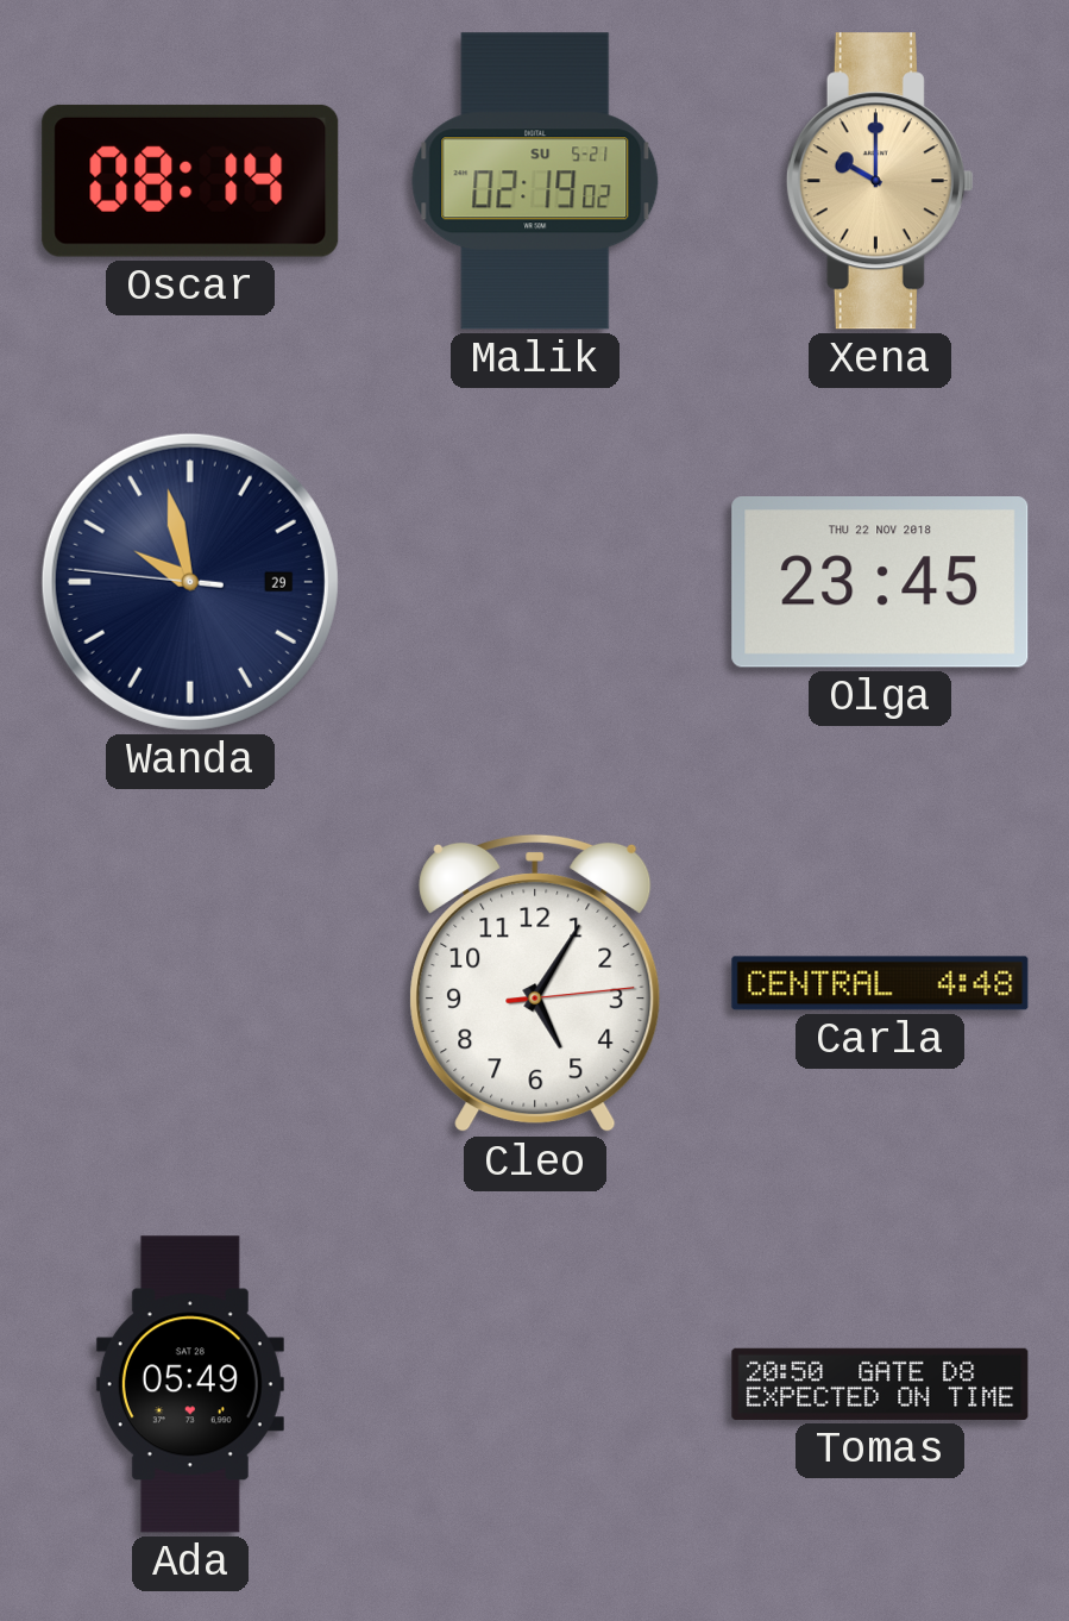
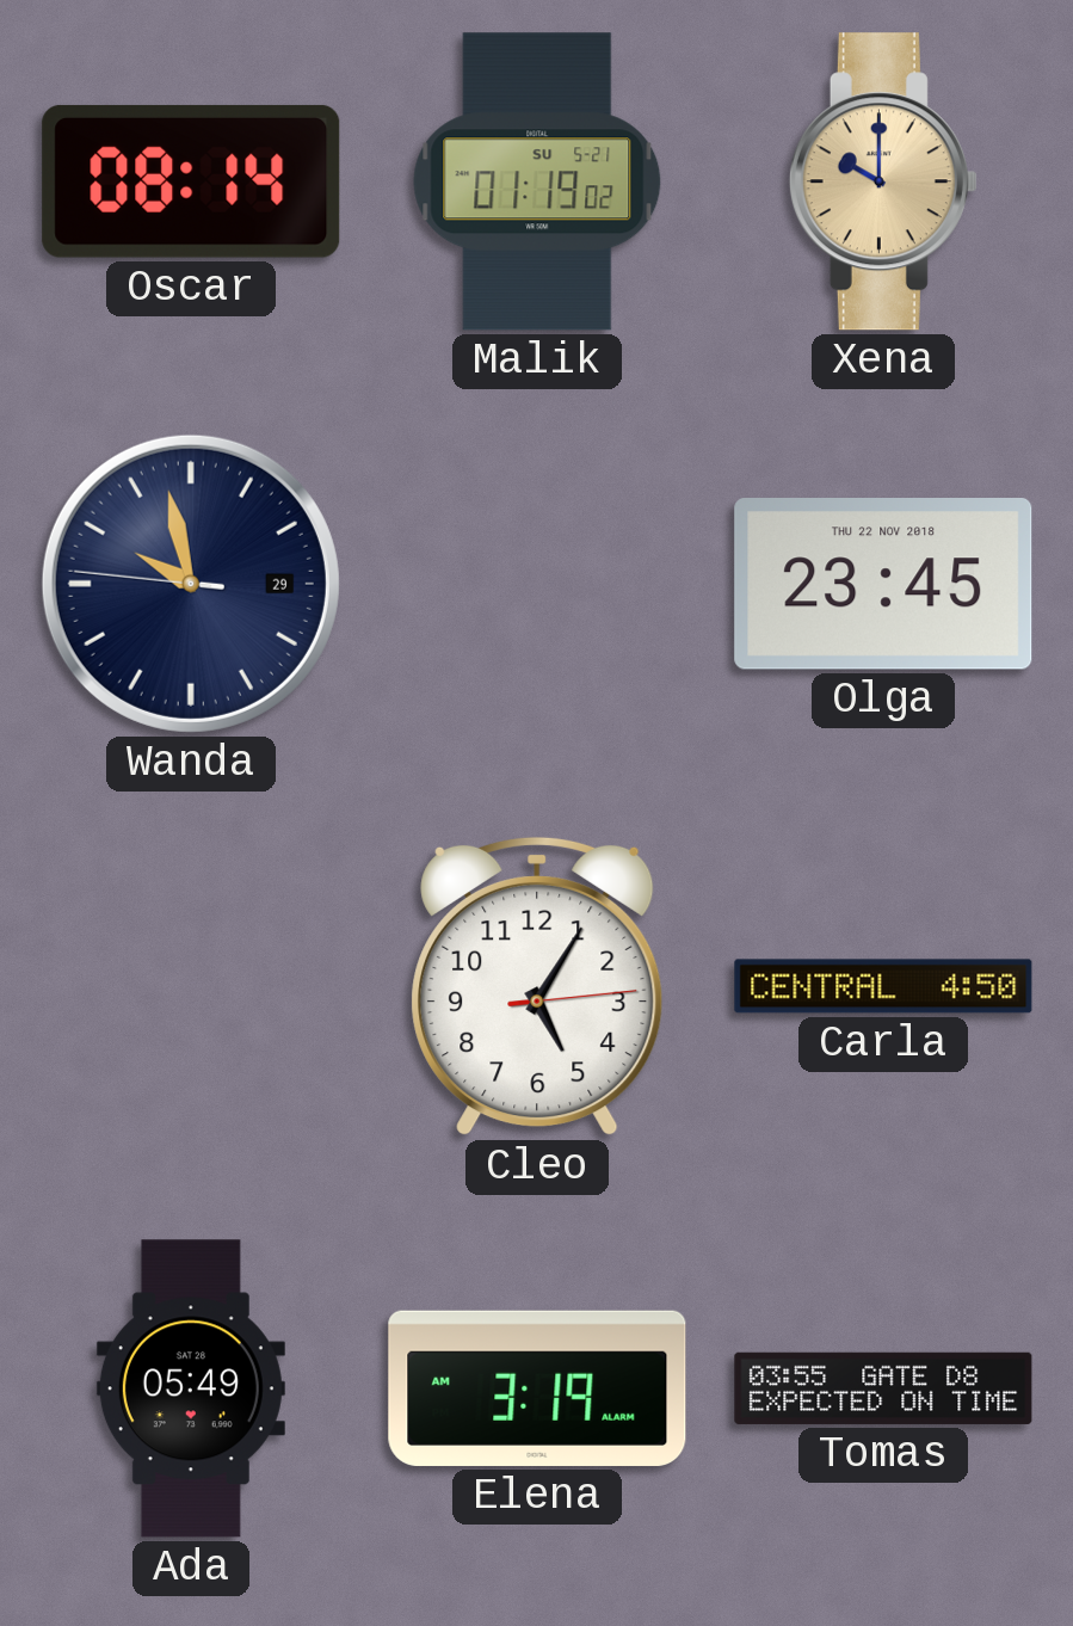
Malik: 02:19 -> 01:19
Carla: 4:48 -> 4:50
Elena: none -> 3:19
Tomas: 20:50 -> 03:55
